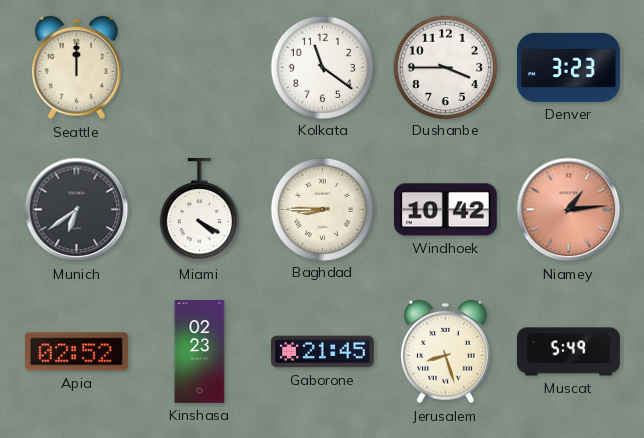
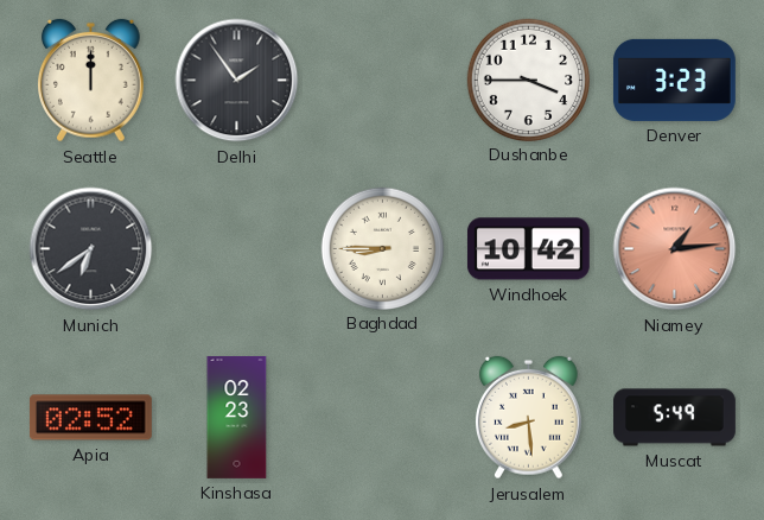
Delhi: none -> 1:54
Kolkata: 11:21 -> none
Miami: 4:20 -> none
Gaborone: 21:45 -> none
Jerusalem: 8:27 -> 8:29
